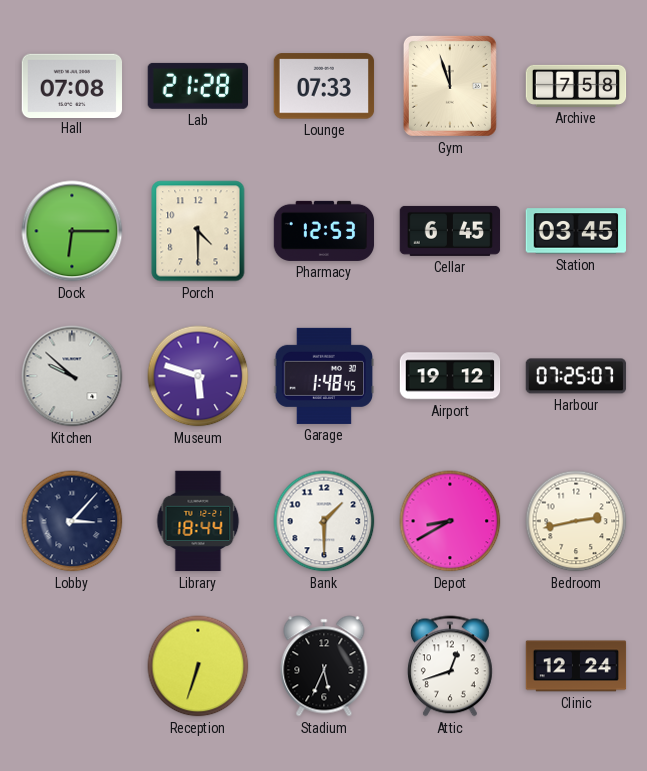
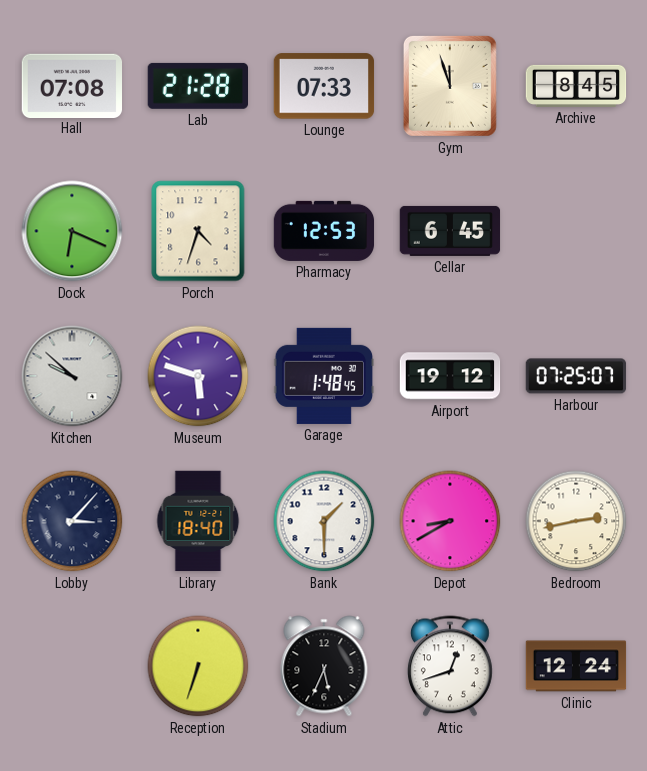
Archive: 7:58 -> 8:45
Dock: 6:15 -> 6:19
Porch: 4:30 -> 4:33
Station: 03:45 -> none
Library: 18:44 -> 18:40
